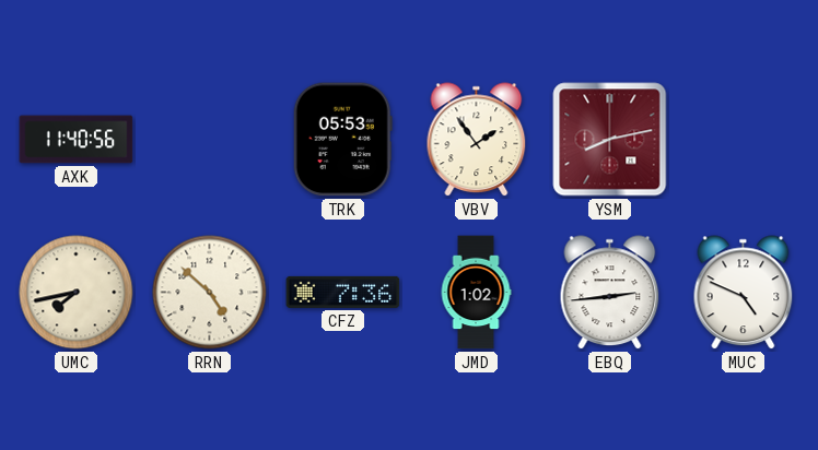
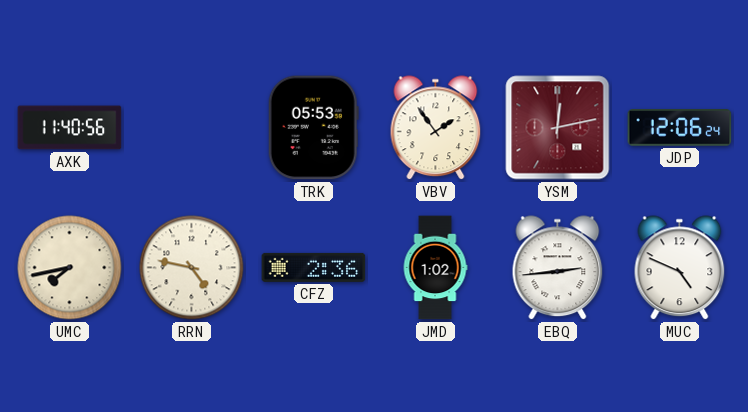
YSM: 8:13 -> 12:13
JDP: none -> 12:06
RRN: 4:52 -> 4:47
CFZ: 7:36 -> 2:36
